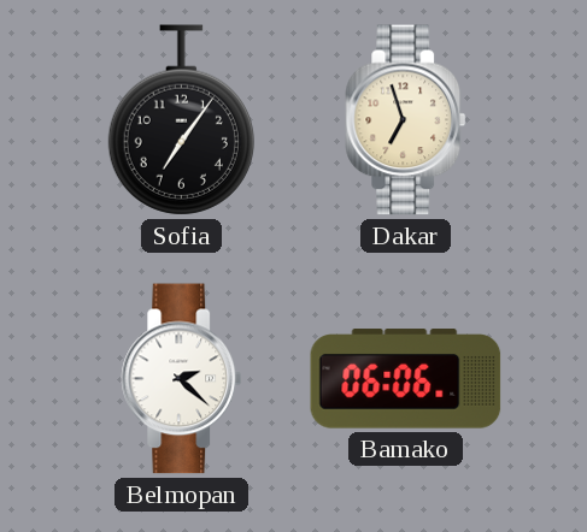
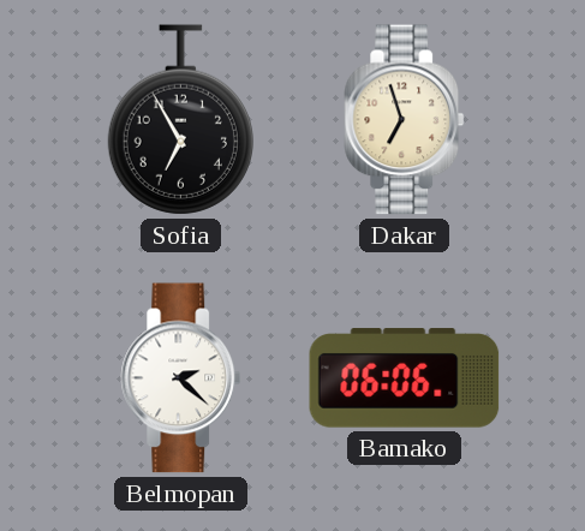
Sofia: 7:06 -> 6:55
